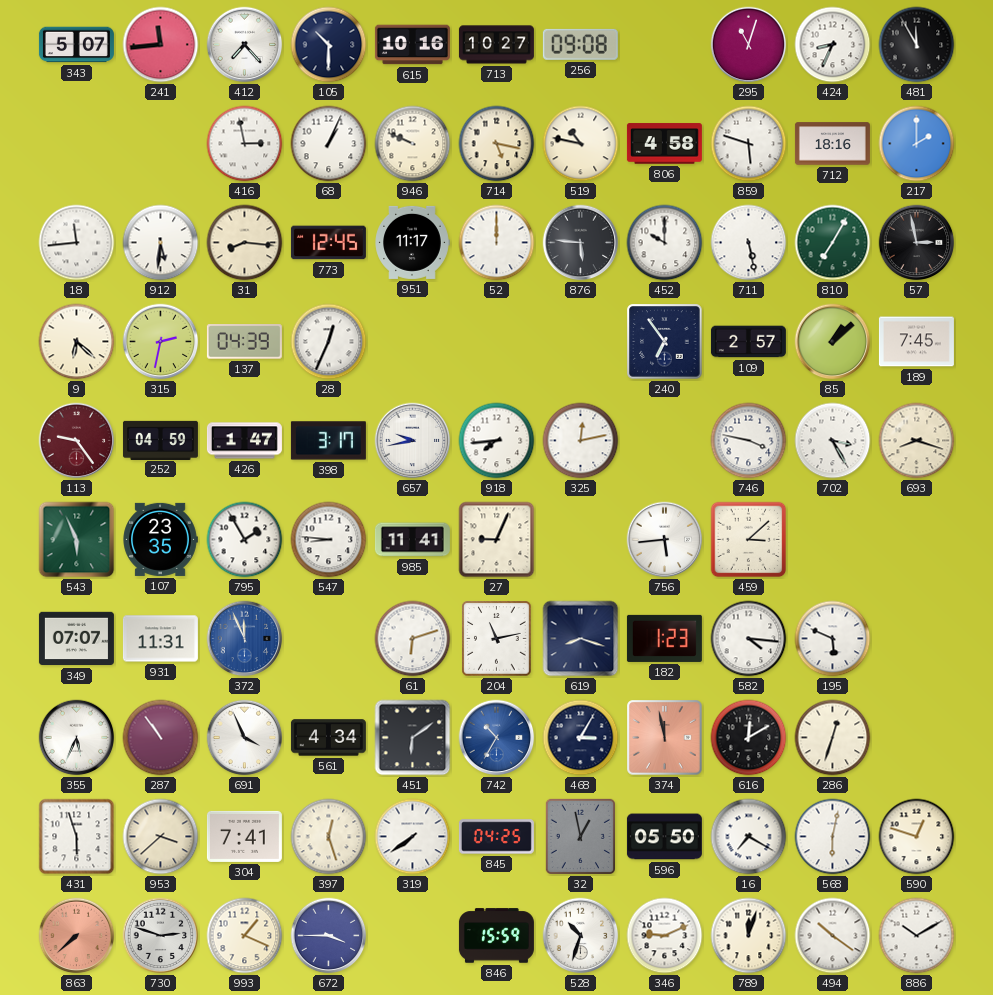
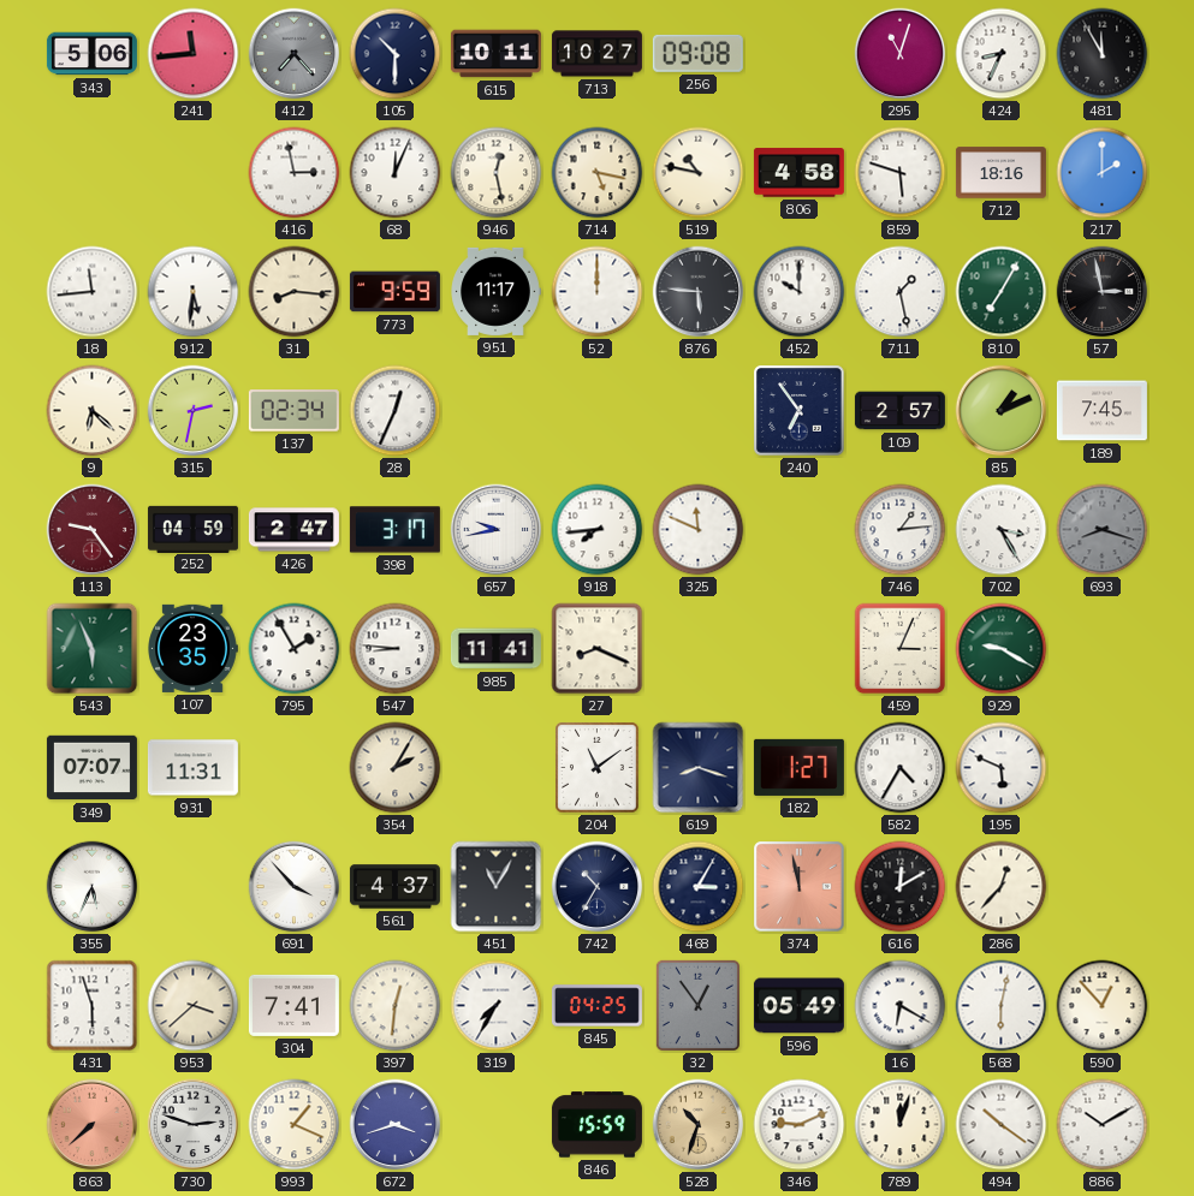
343: 5:07 -> 5:06
412 dial: white -> grey
615: 10:16 -> 10:11
68: 1:04 -> 12:04
946: 9:49 -> 12:28
773: 12:45 -> 9:59
711: 5:28 -> 1:28
137: 04:39 -> 02:34
85: 1:08 -> 1:11
426: 1:47 -> 2:47
325: 12:13 -> 11:49
746: 3:47 -> 1:14
693 dial: cream -> grey
27: 9:04 -> 8:19
756: 5:44 -> none
459: 3:08 -> 3:04
929: none -> 9:20
372: 11:56 -> none
354: none -> 2:05
61: 6:12 -> none
204: 11:13 -> 11:09
182: 1:23 -> 1:27
582: 4:16 -> 4:35
287: 10:54 -> none
691: 3:56 -> 3:53
561: 4:34 -> 4:37
451: 6:09 -> 11:05
742 dial: blue -> navy
286: 12:33 -> 12:37
397: 12:27 -> 12:31
319: 7:39 -> 7:35
32: 12:58 -> 12:54
596: 05:50 -> 05:49
16: 7:20 -> 6:20
590: 12:48 -> 12:53
672: 3:45 -> 3:42
528 dial: white -> champagne
